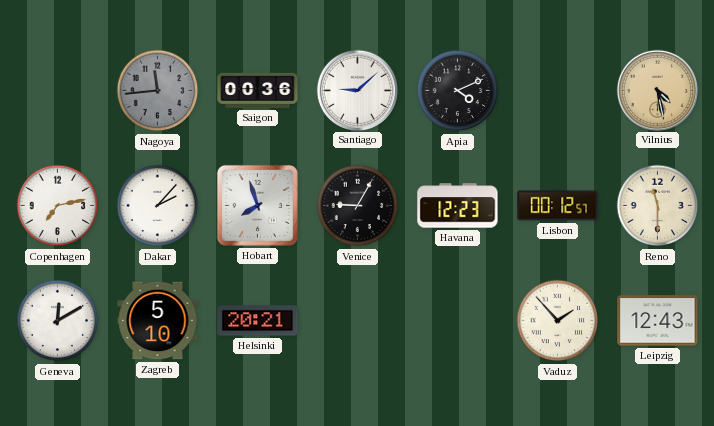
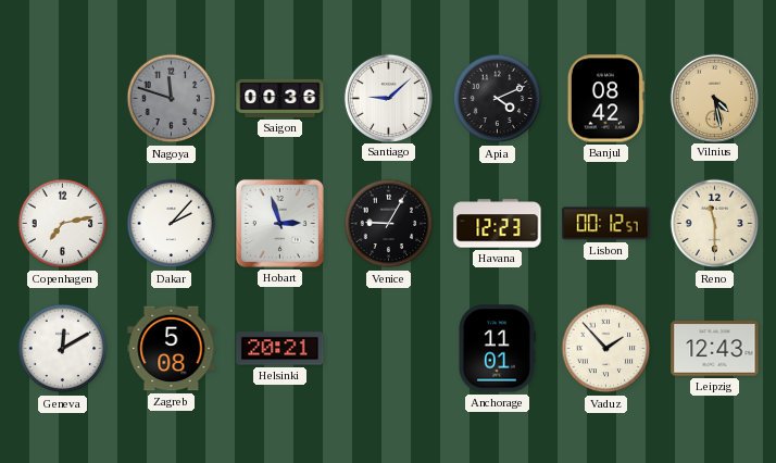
Nagoya: 11:44 -> 11:48
Banjul: none -> 08:42
Hobart: 7:57 -> 2:57
Zagreb: 5:10 -> 5:08
Anchorage: none -> 11:01
